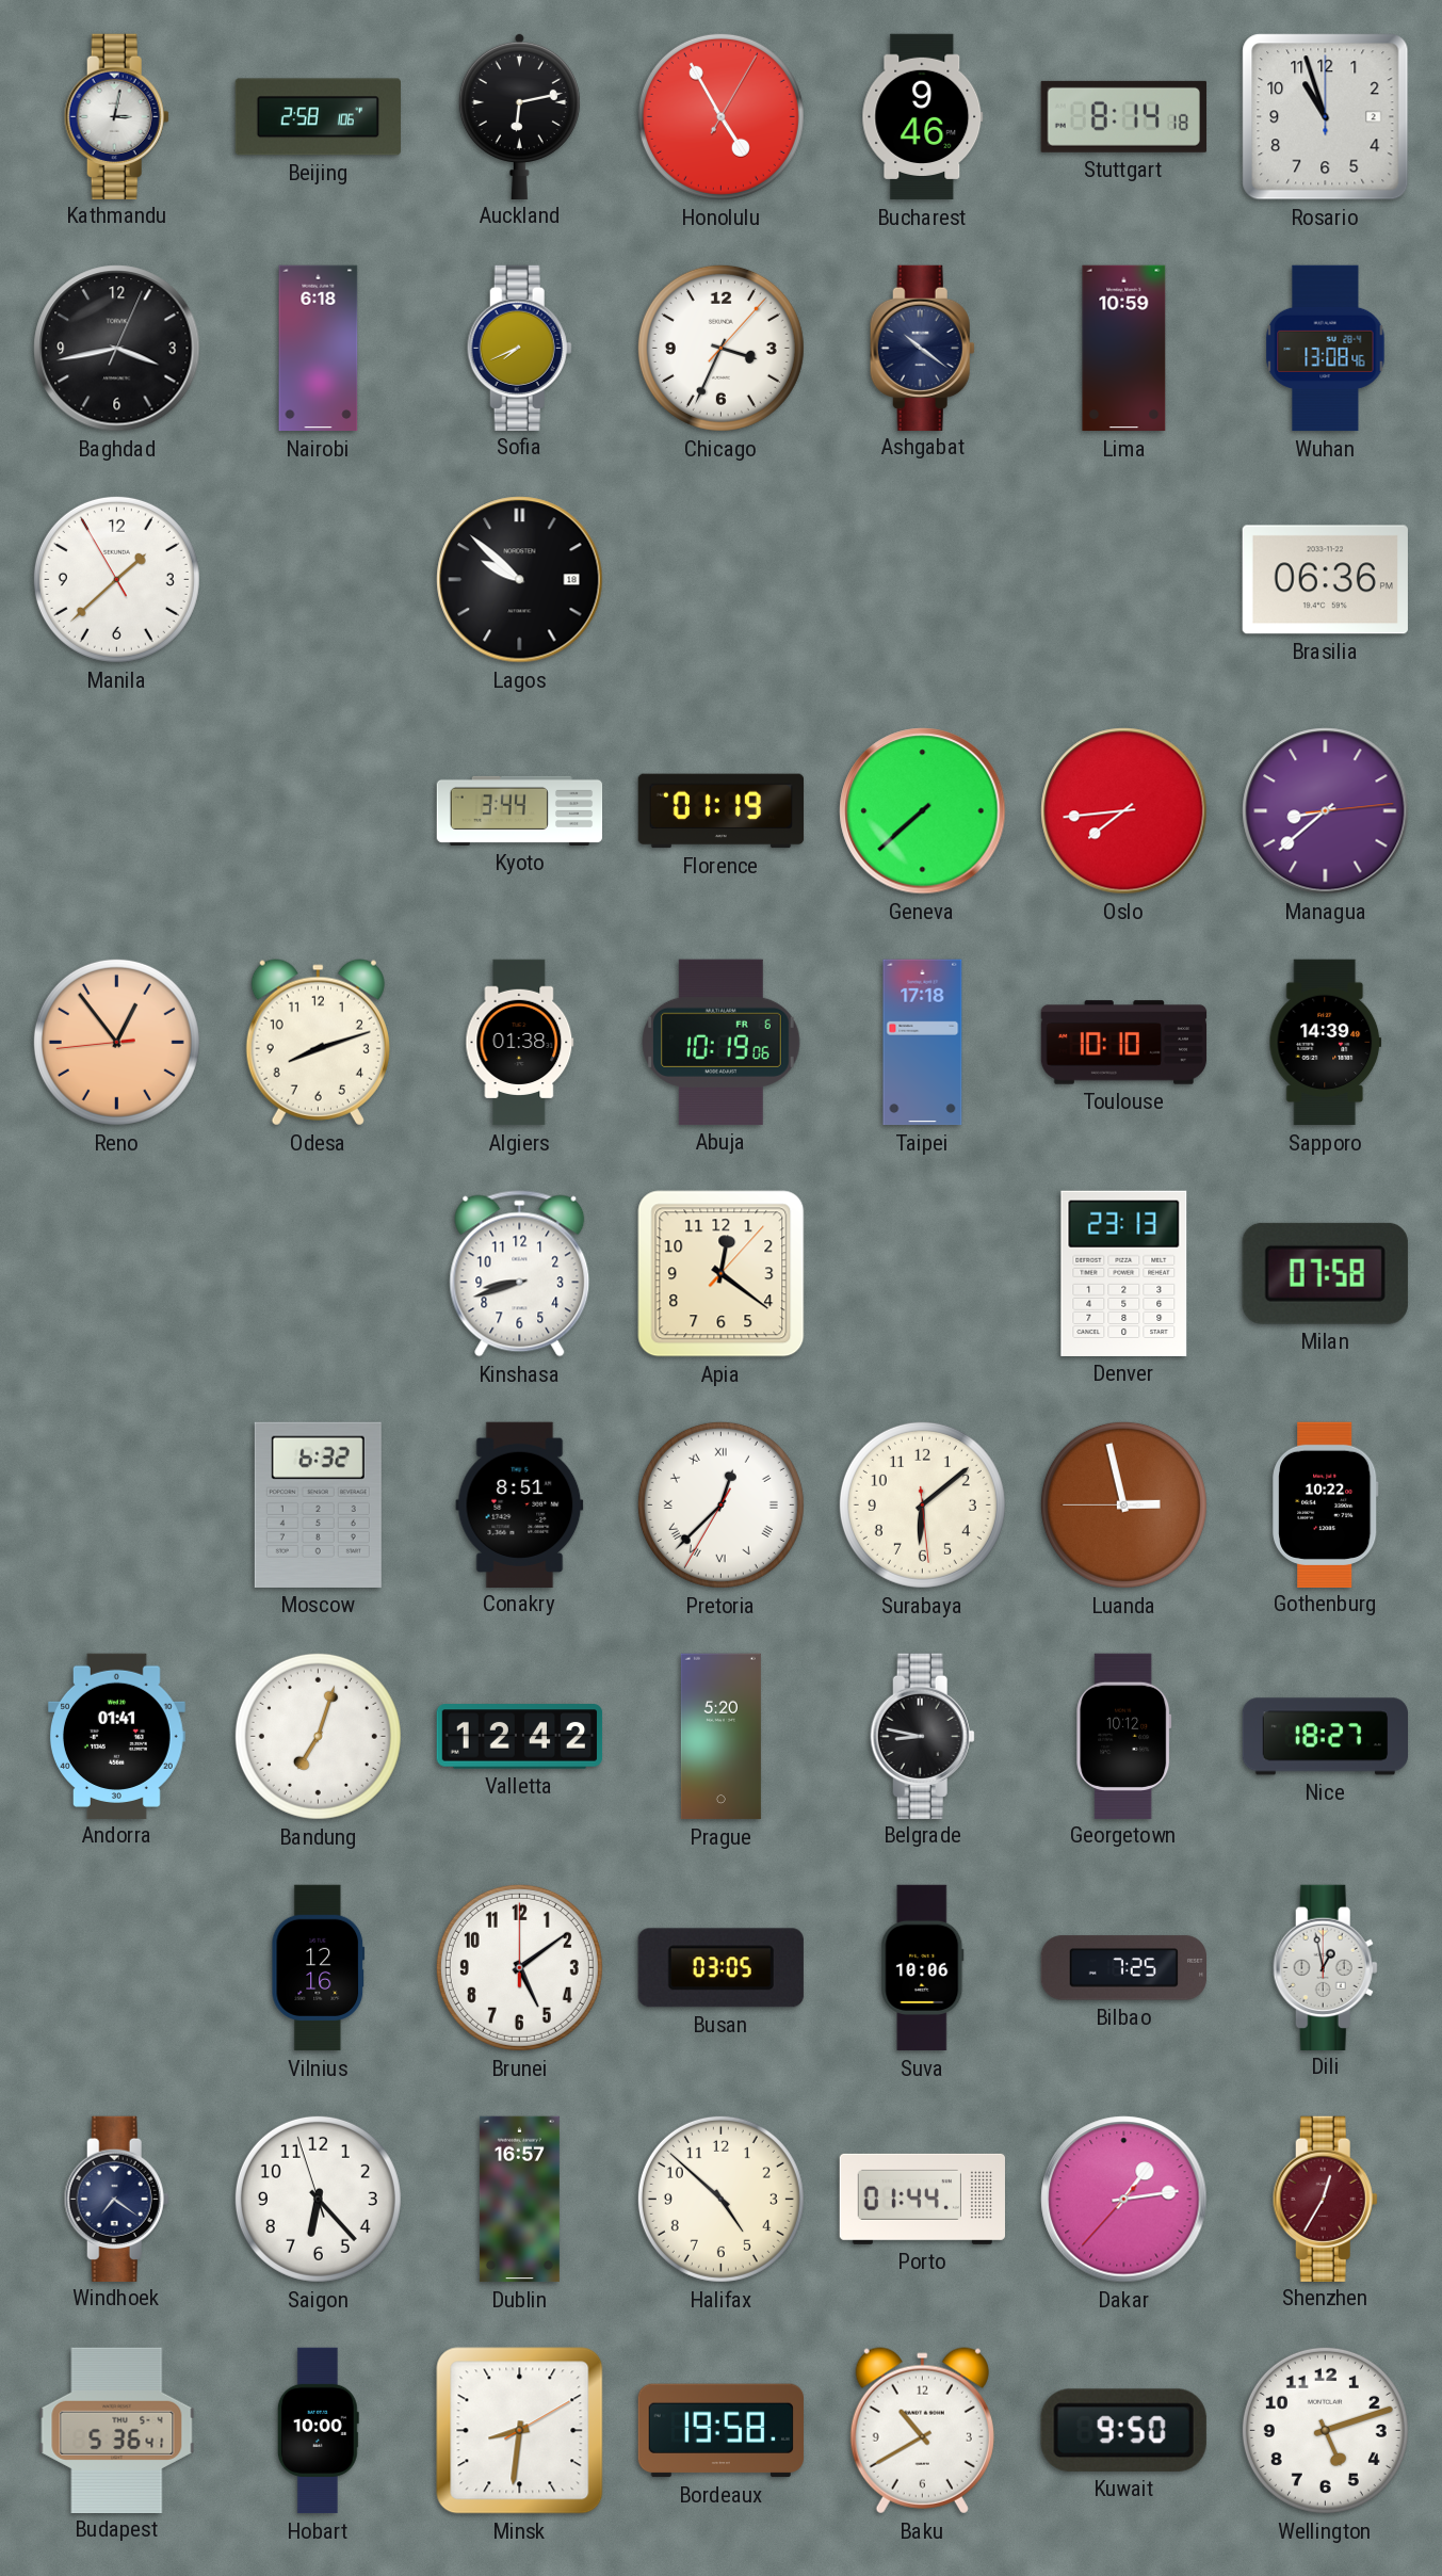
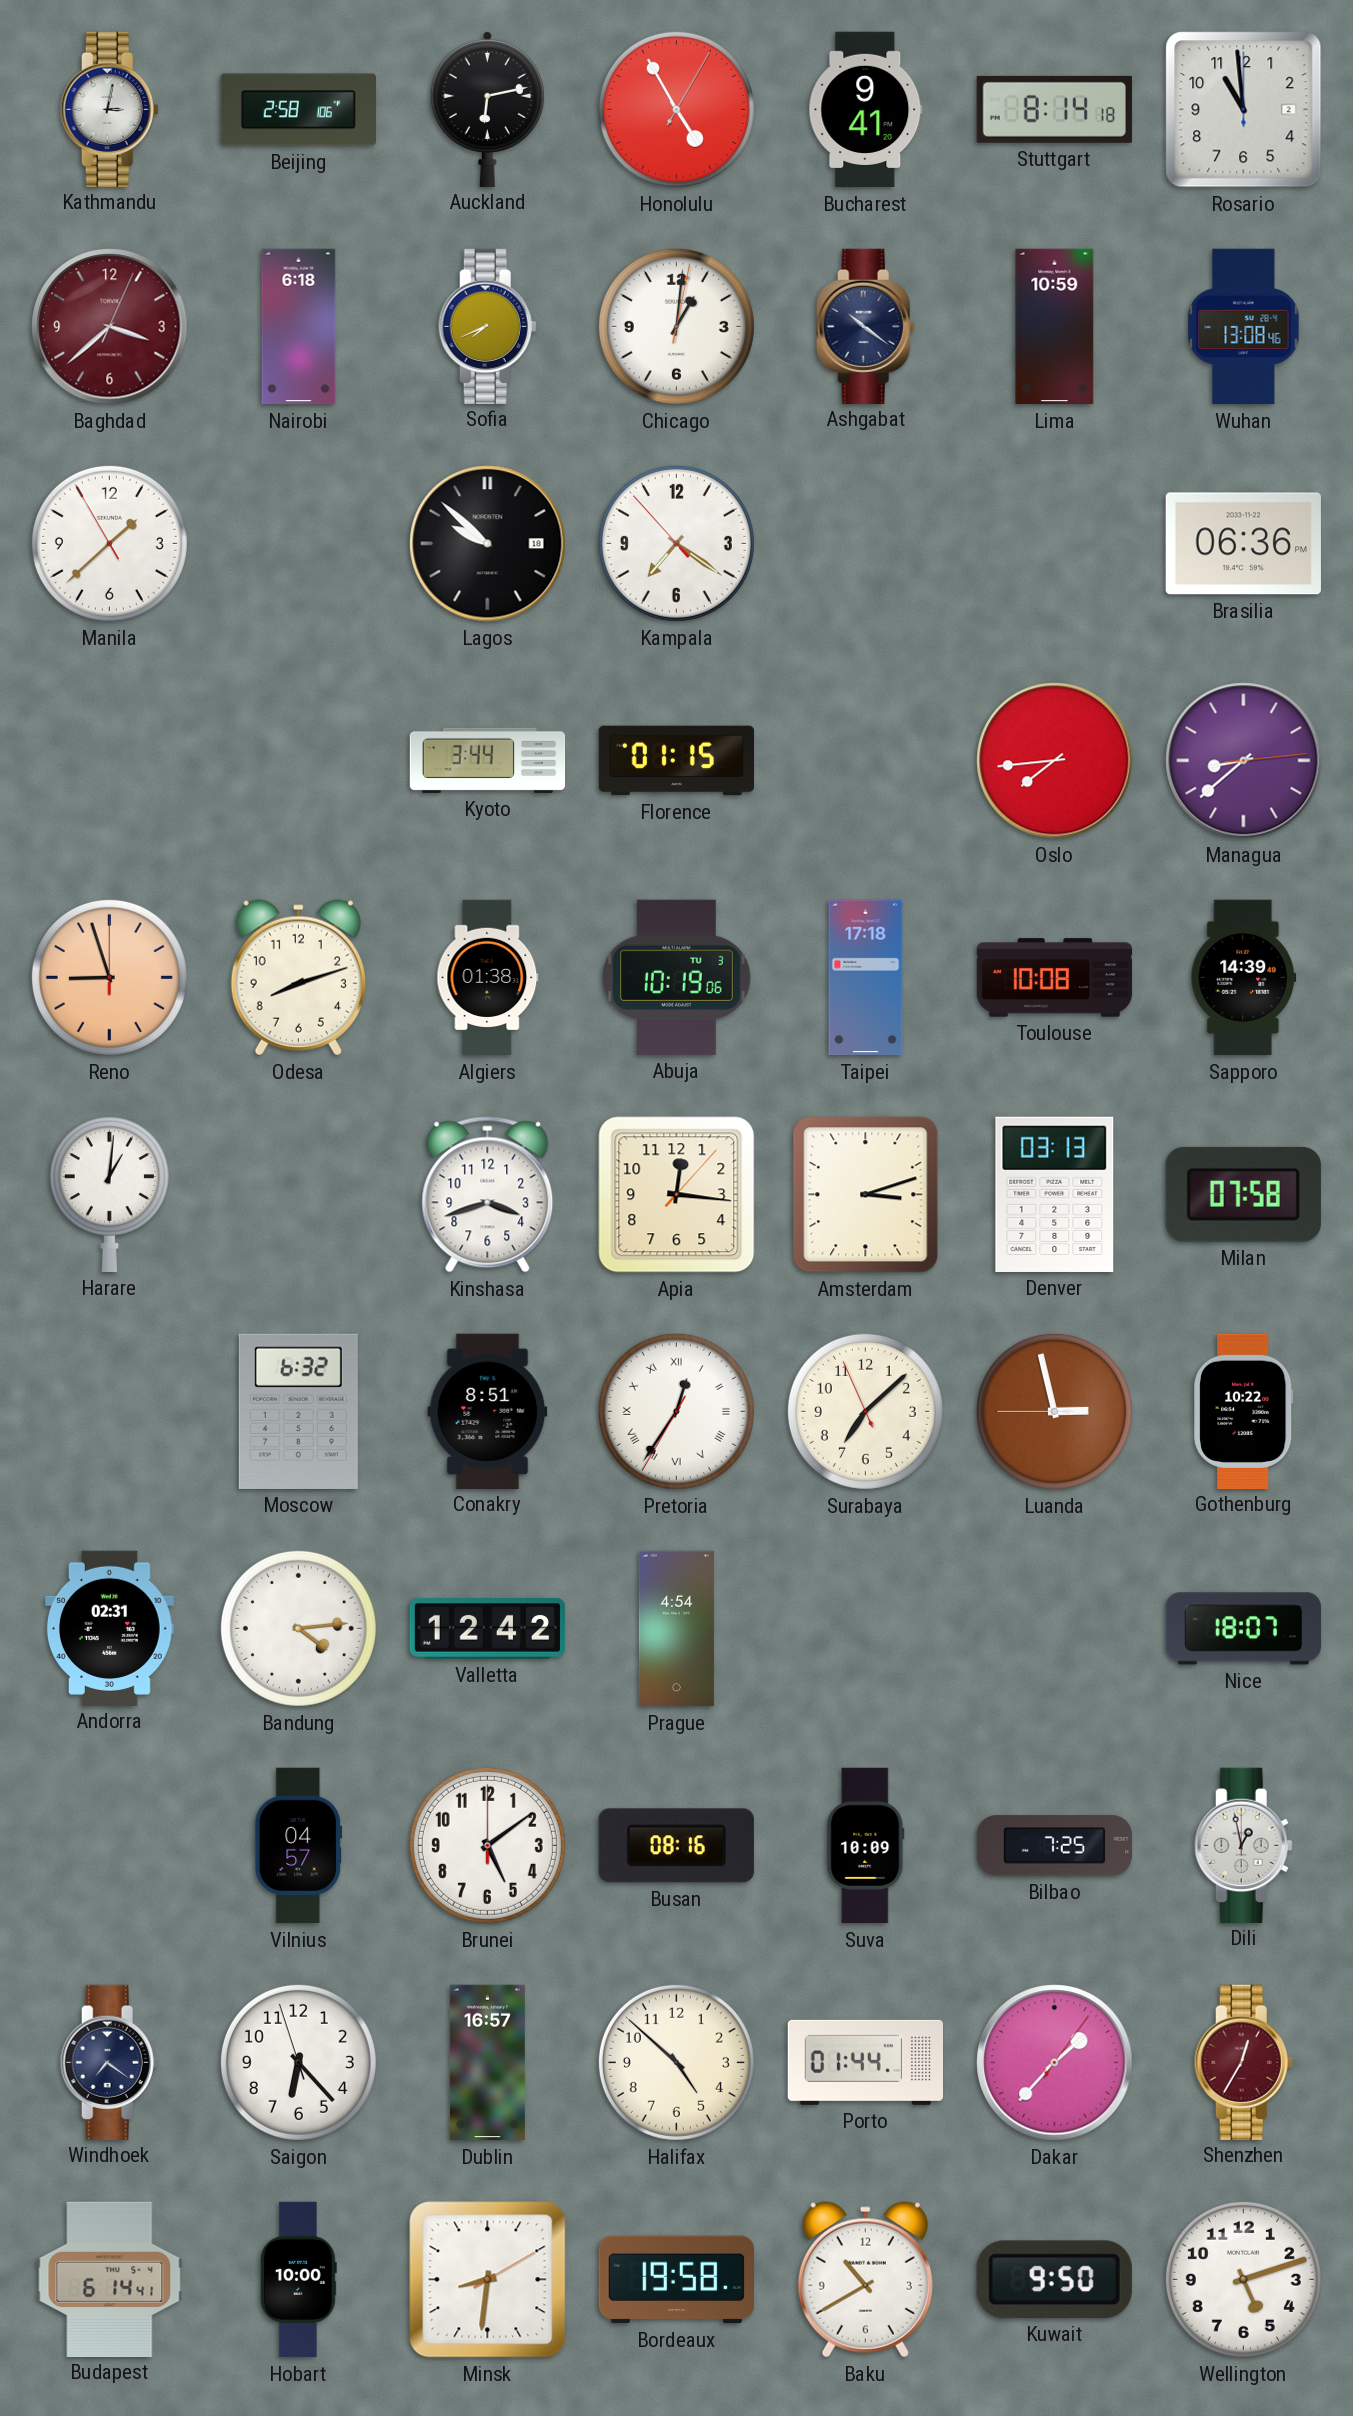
Bucharest: 9:46 -> 9:41
Rosario: 10:57 -> 10:59
Baghdad: 3:43 -> 3:38
Baghdad dial: black -> burgundy
Chicago: 3:34 -> 1:01
Kampala: none -> 7:20
Florence: 01:19 -> 01:15
Geneva: 7:38 -> none
Reno: 12:53 -> 8:57
Abuja date: FR 6 -> TU 3
Toulouse: 10:10 -> 10:08
Harare: none -> 1:01
Kinshasa: 8:42 -> 3:42
Apia: 12:21 -> 12:16
Amsterdam: none -> 3:12
Denver: 23:13 -> 03:13
Pretoria: 12:37 -> 12:35
Surabaya: 6:08 -> 7:07
Andorra: 01:41 -> 02:31
Bandung: 7:03 -> 4:14
Prague: 5:20 -> 4:54
Belgrade: 8:47 -> none
Georgetown: 10:12 -> none
Nice: 18:27 -> 18:07
Vilnius: 12:16 -> 04:57
Busan: 03:05 -> 08:16
Suva: 10:06 -> 10:09
Dakar: 1:13 -> 1:37
Budapest: 5:36 -> 6:14
